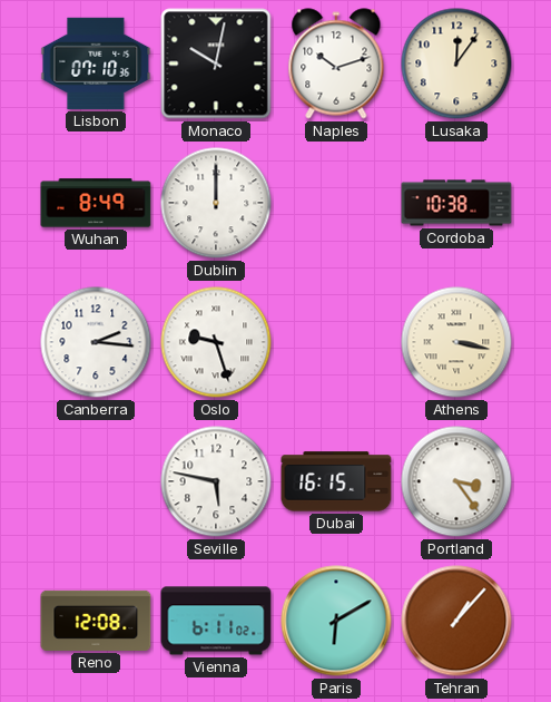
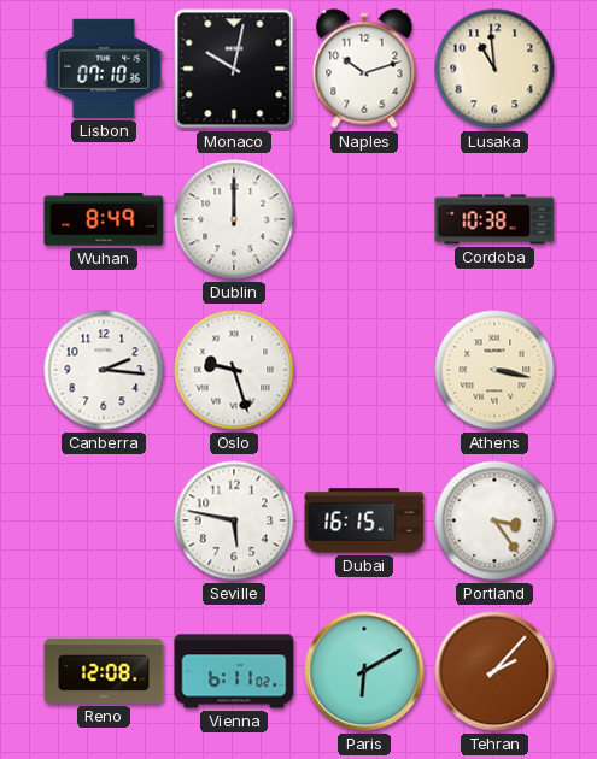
Lusaka: 12:06 -> 10:59
Tehran: 1:07 -> 2:07
